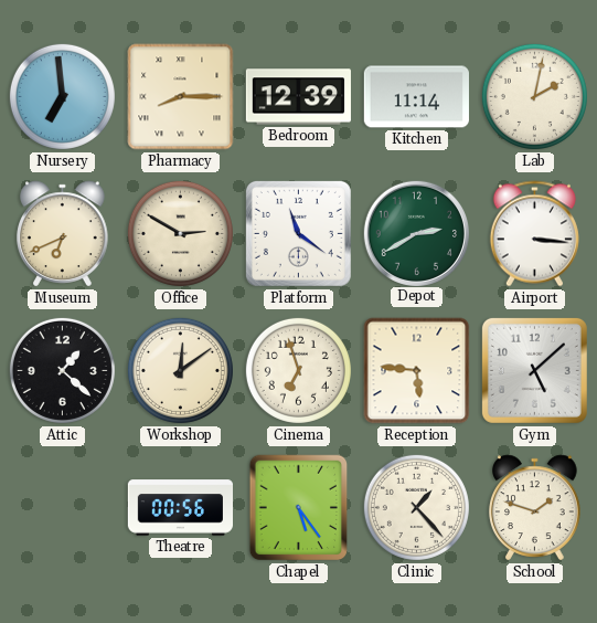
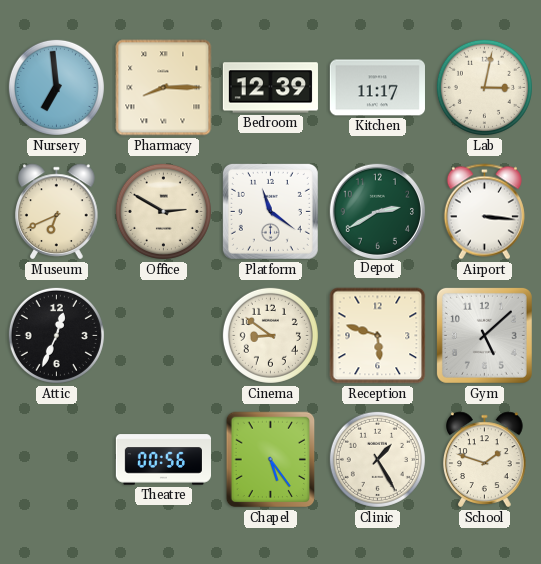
Kitchen: 11:14 -> 11:17
Lab: 2:02 -> 3:02
Attic: 1:22 -> 12:34
Workshop: 12:09 -> none
Cinema: 6:57 -> 8:51
Reception: 5:46 -> 5:48
Clinic: 1:23 -> 1:25
